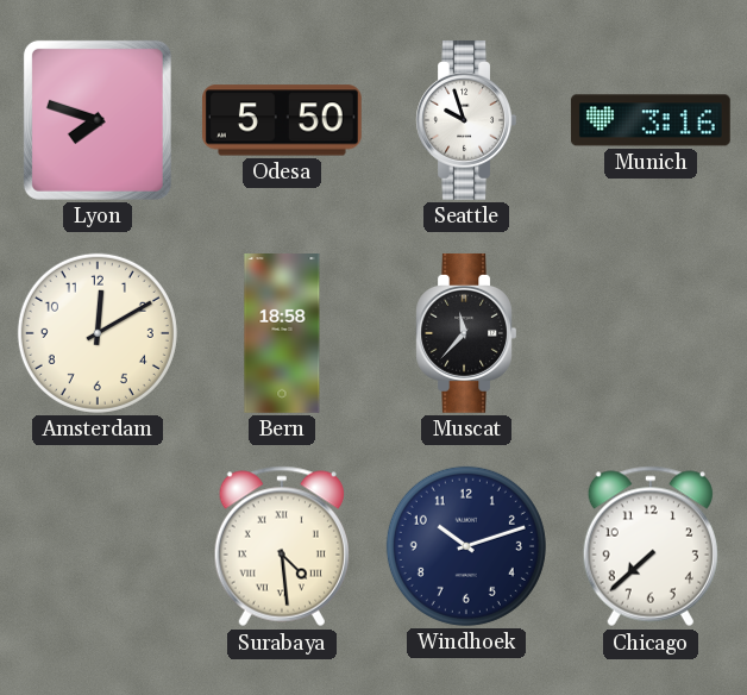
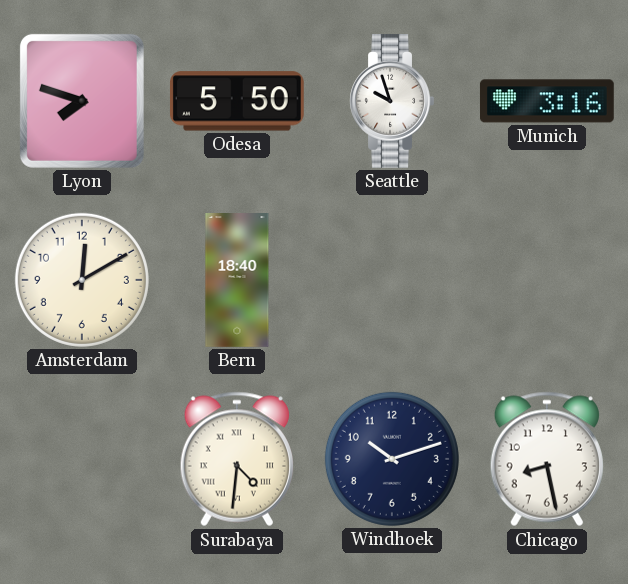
Bern: 18:58 -> 18:40
Muscat: 11:37 -> none
Surabaya: 4:29 -> 4:31
Chicago: 7:38 -> 8:28
